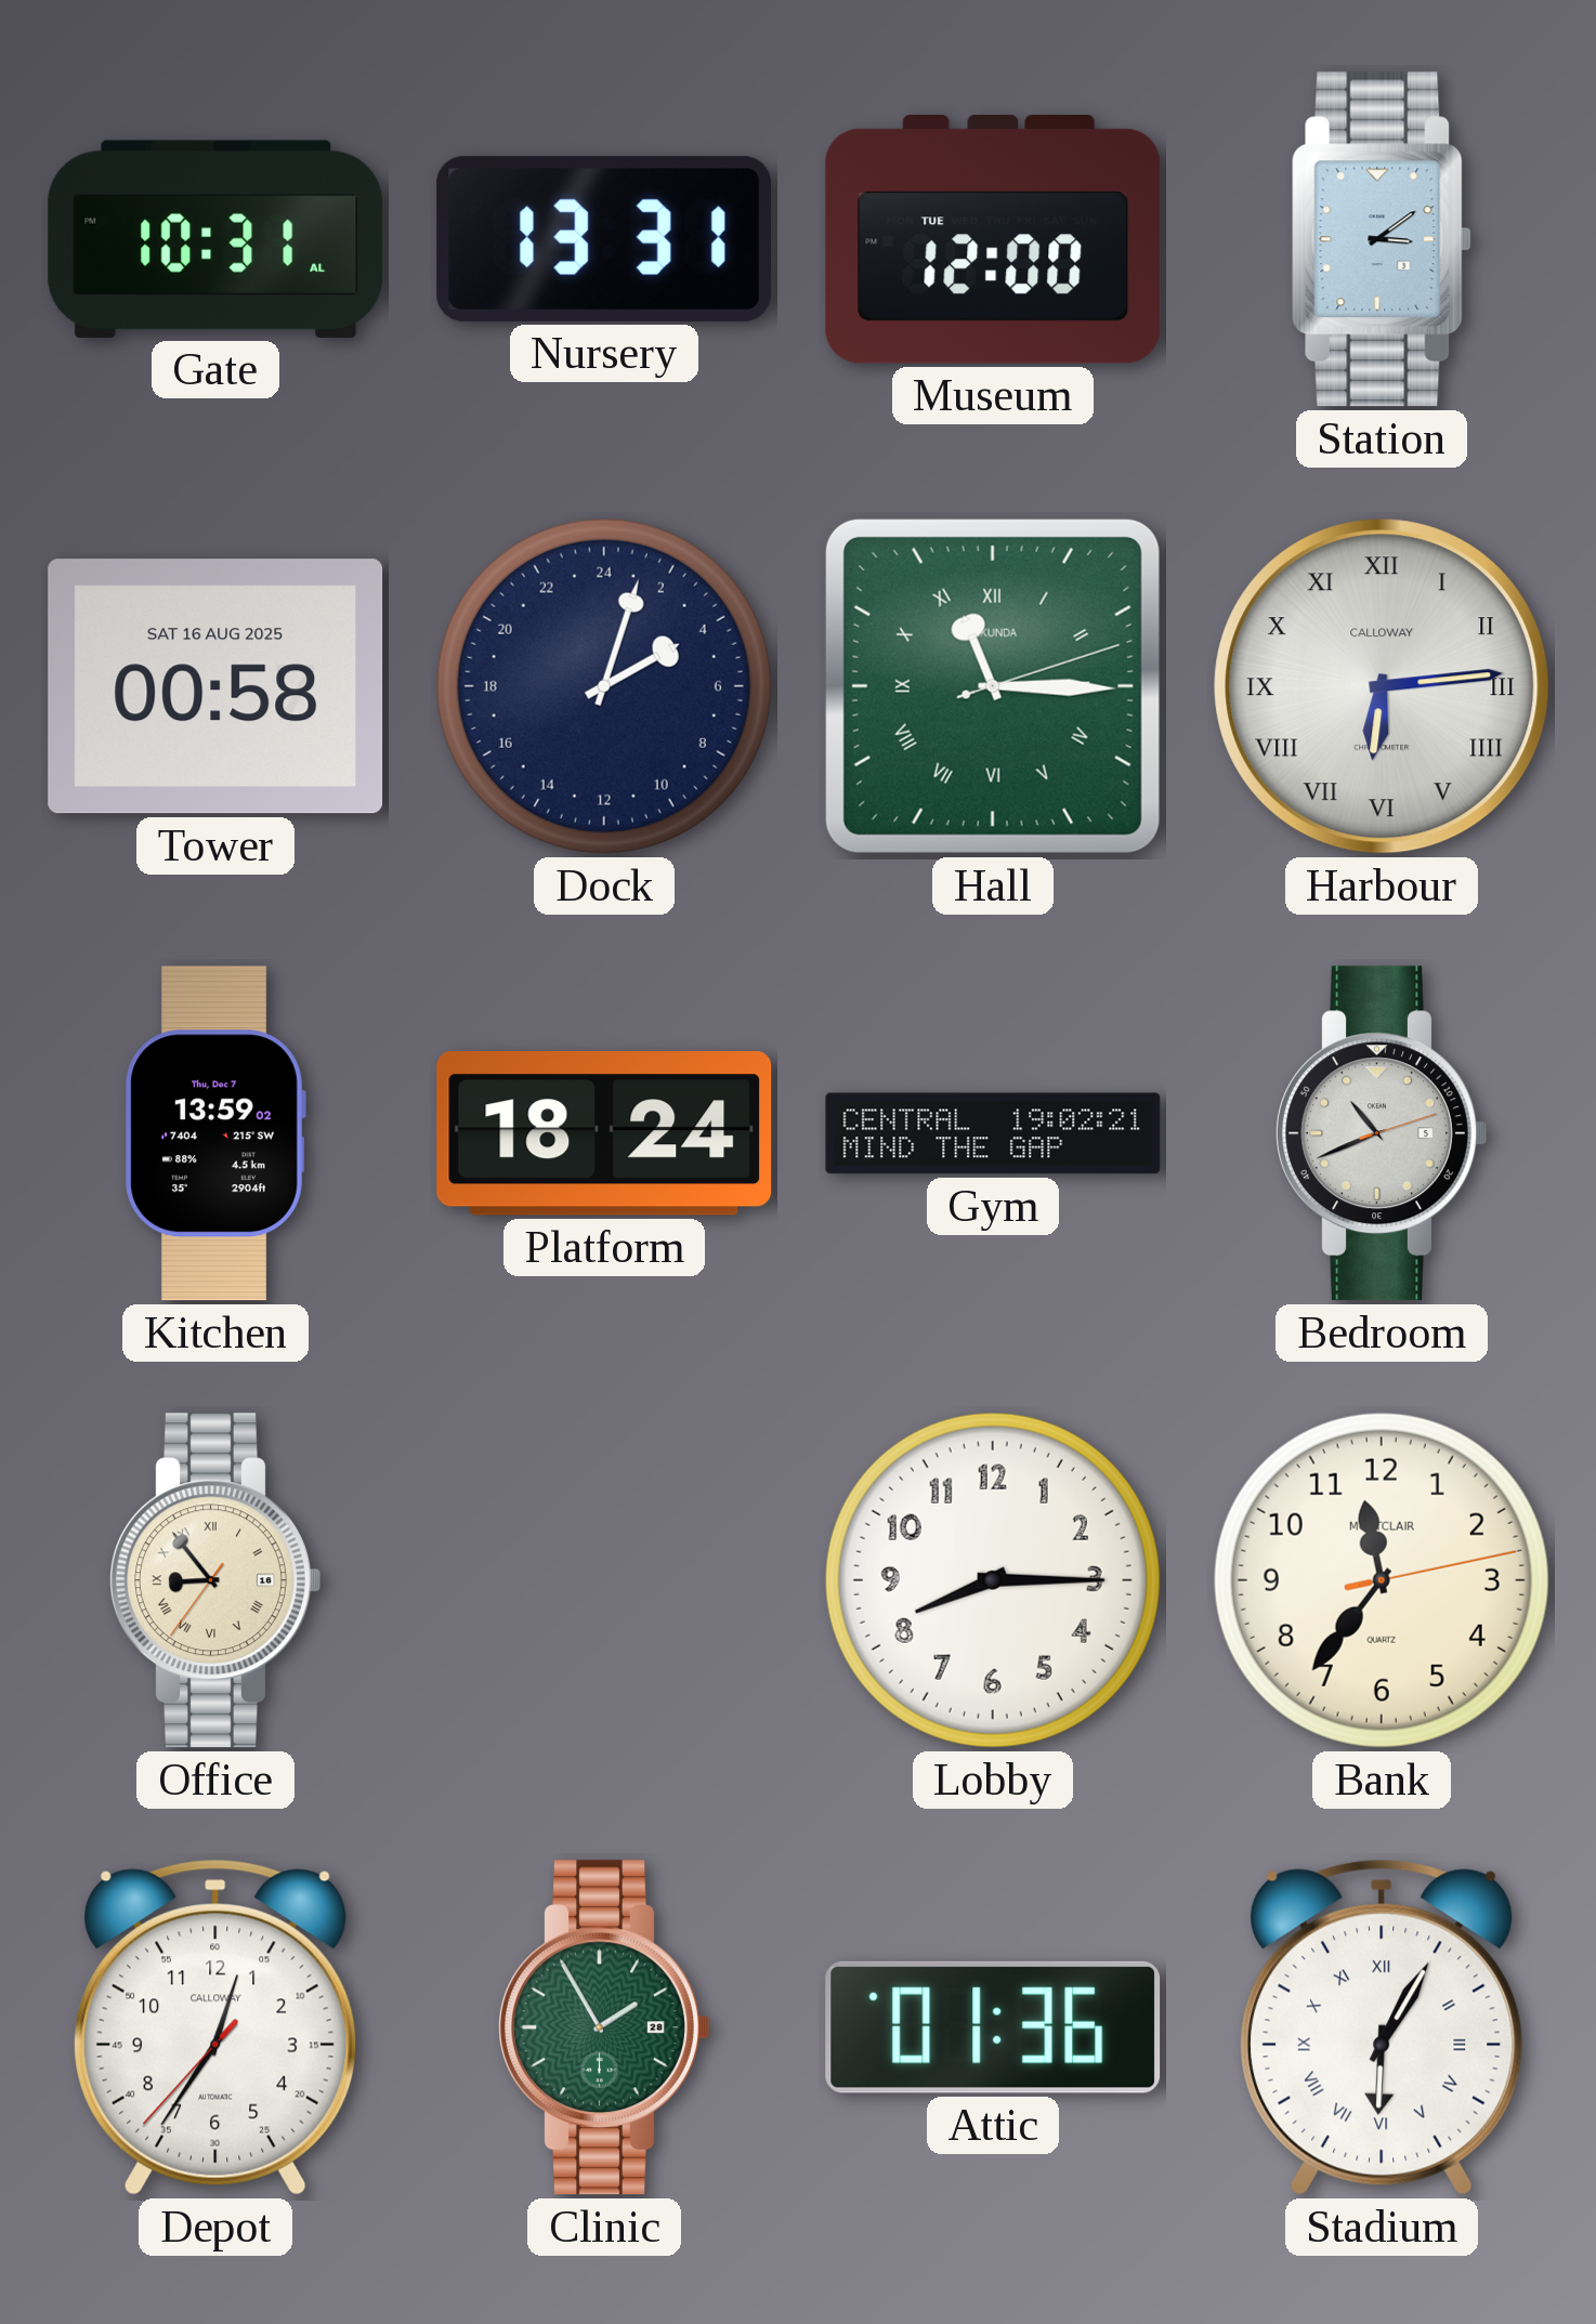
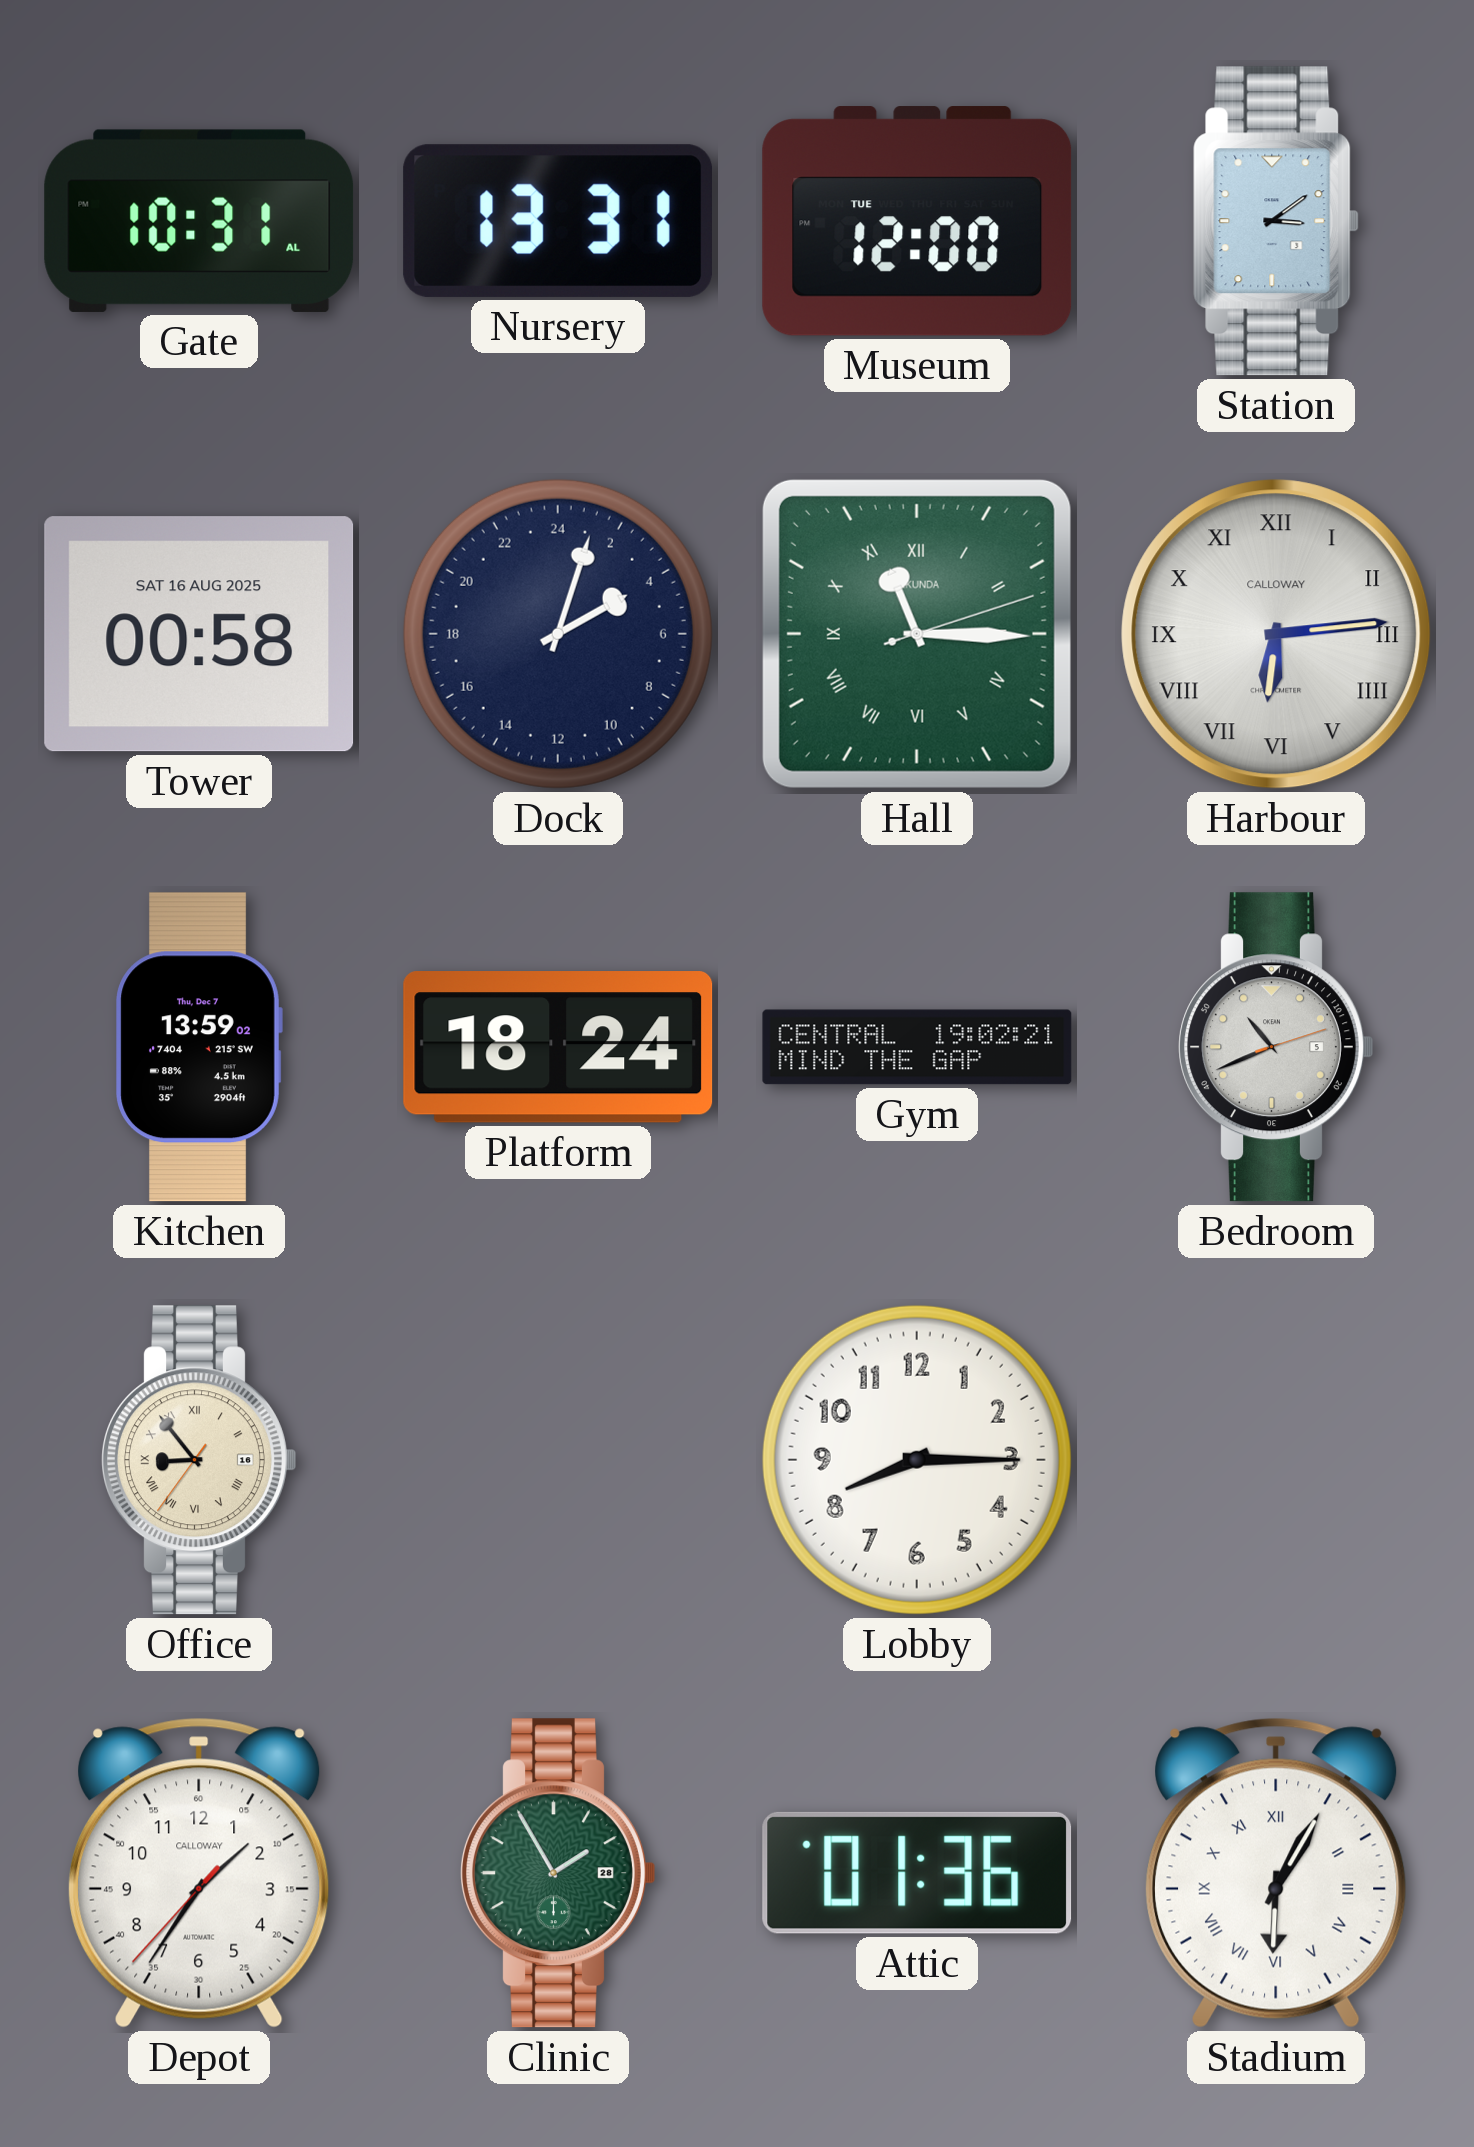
Bank: 11:36 -> none
Depot: 12:35 -> 1:35
